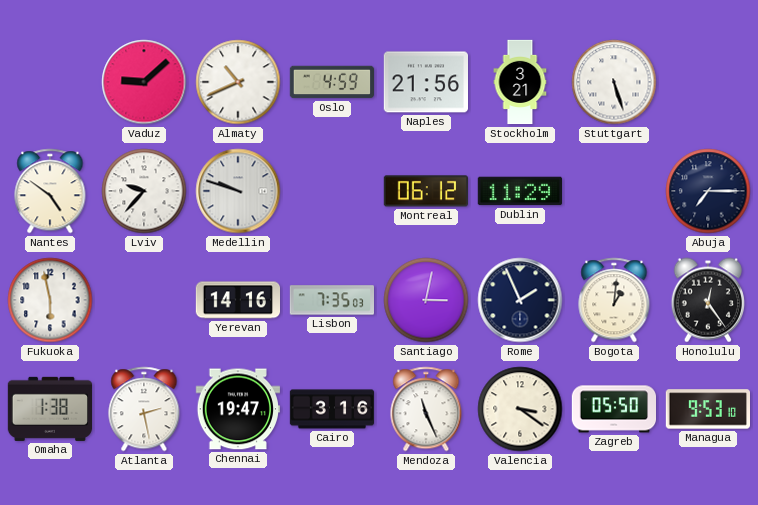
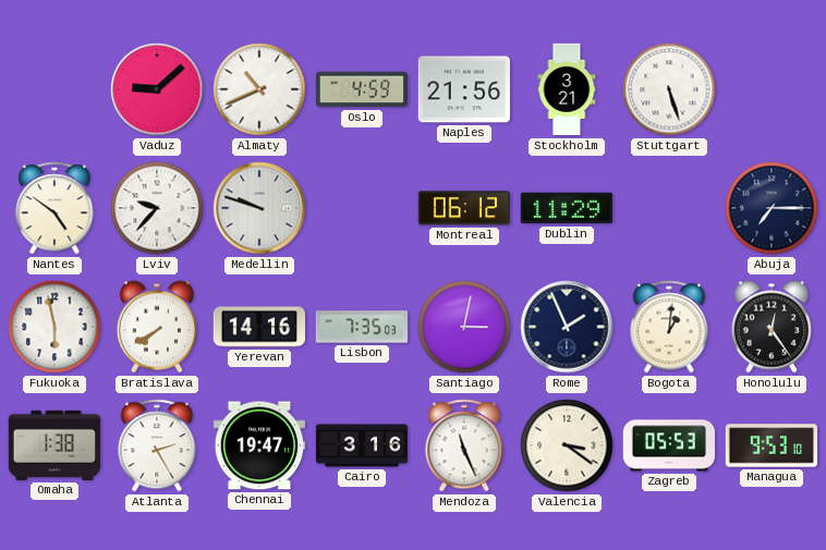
Bratislava: none -> 7:40
Atlanta: 2:28 -> 2:25
Zagreb: 05:50 -> 05:53
